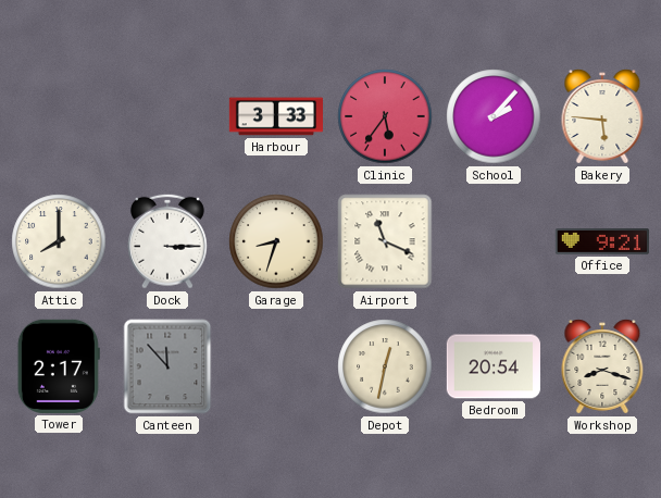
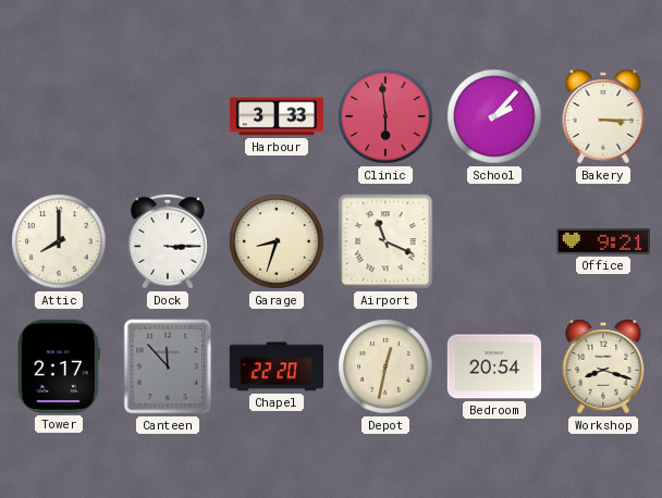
Clinic: 5:36 -> 5:59
Bakery: 5:46 -> 3:15
Chapel: none -> 22:20
